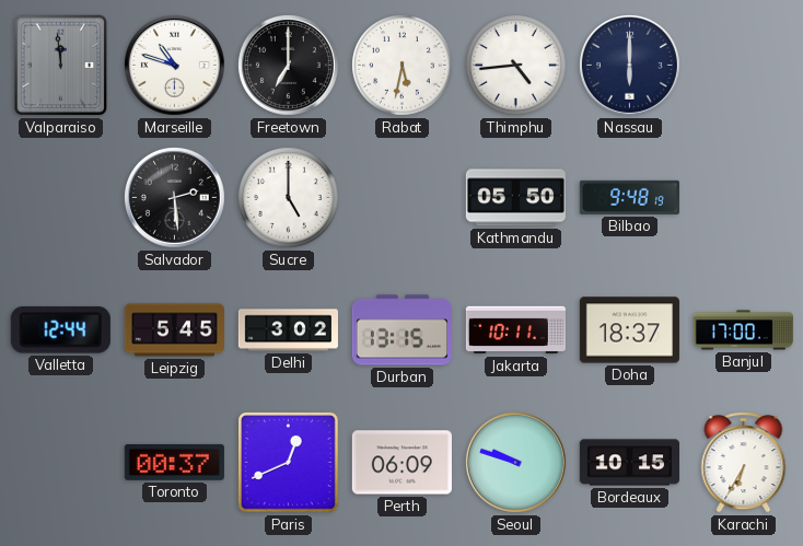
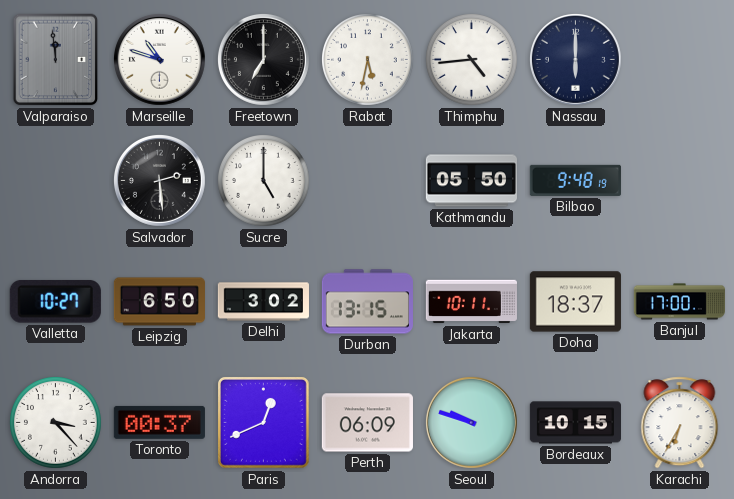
Valletta: 12:44 -> 10:27
Leipzig: 5:45 -> 6:50
Andorra: none -> 3:23
